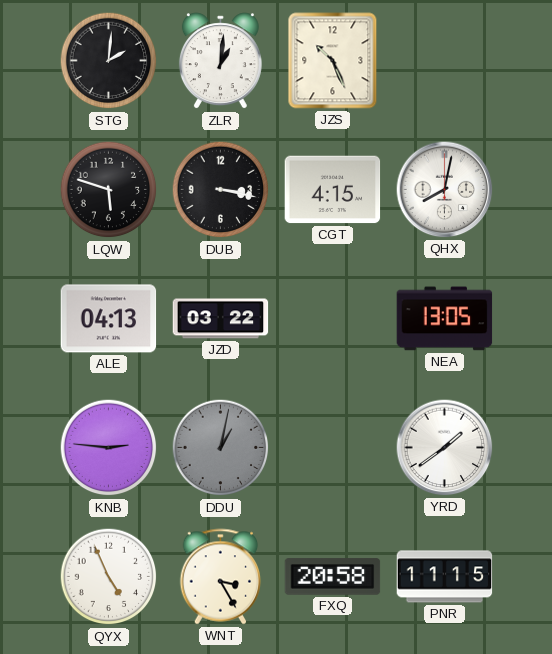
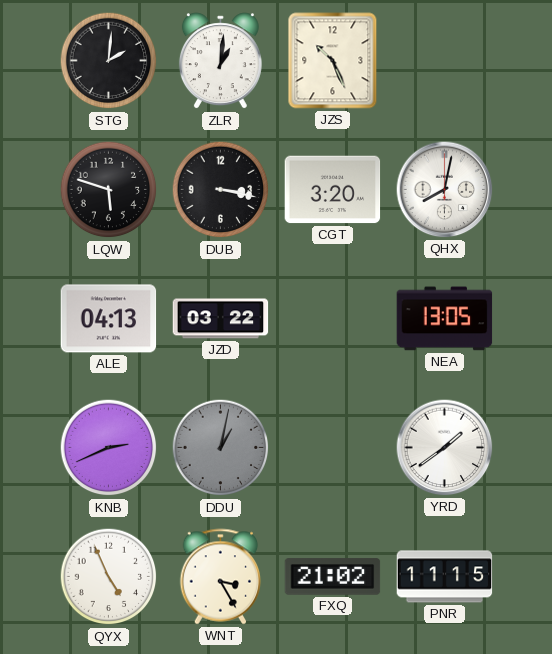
CGT: 4:15 -> 3:20
KNB: 2:46 -> 2:41
FXQ: 20:58 -> 21:02
